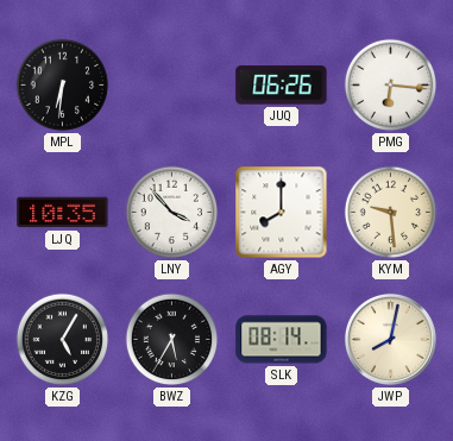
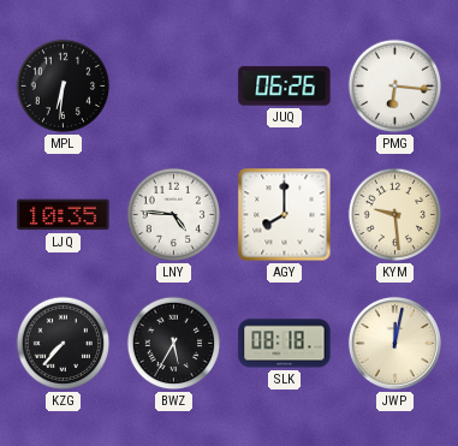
LNY: 3:53 -> 4:46
KZG: 5:05 -> 7:37
SLK: 08:14 -> 08:18
JWP: 8:02 -> 12:02
